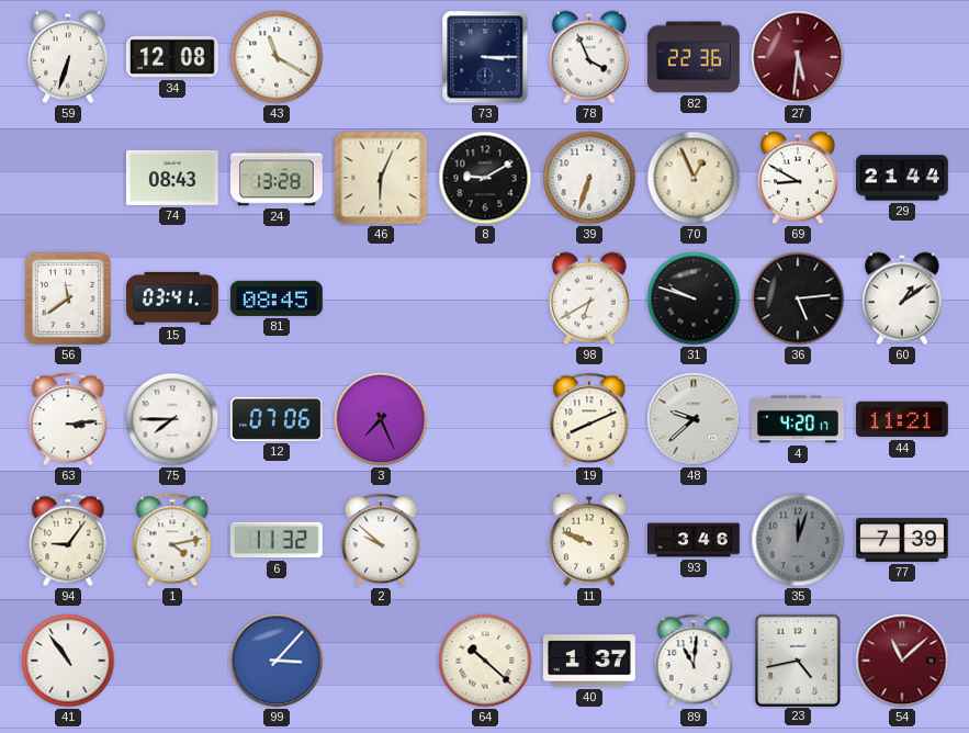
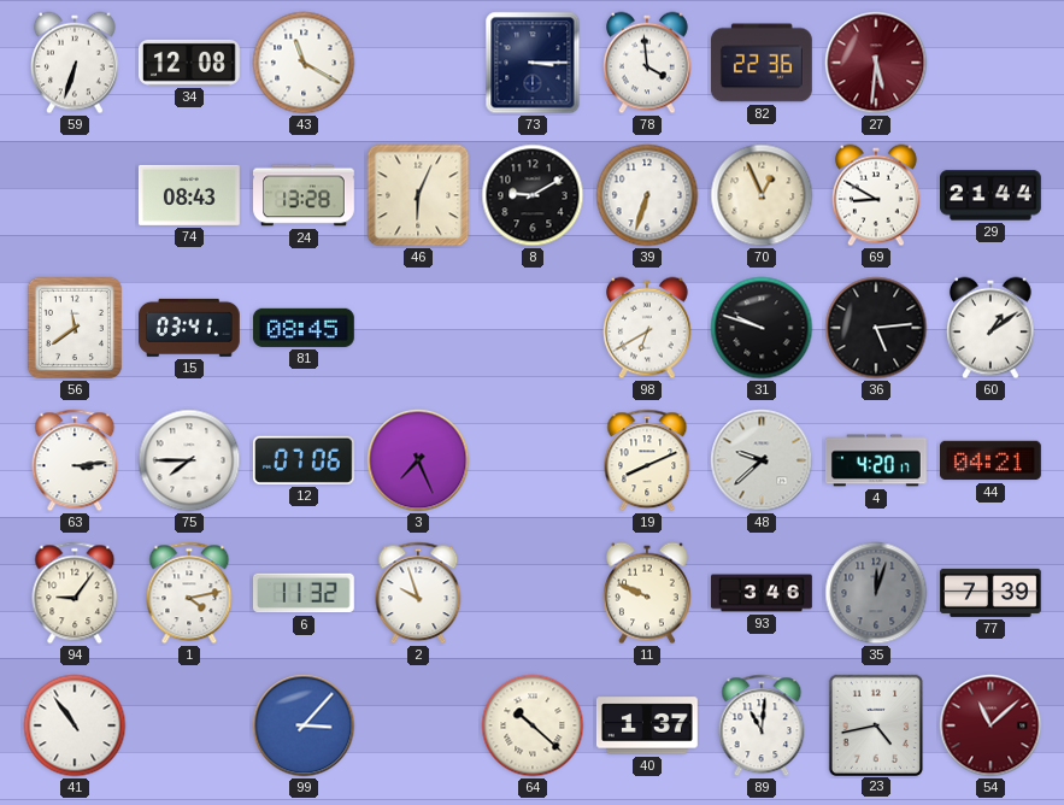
78: 3:56 -> 3:59
44: 11:21 -> 04:21
2: 9:52 -> 9:57
